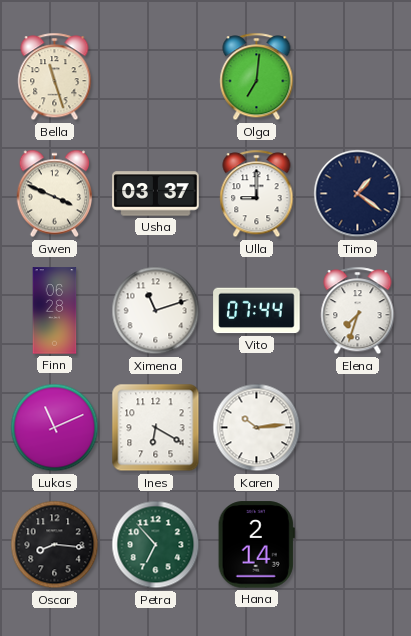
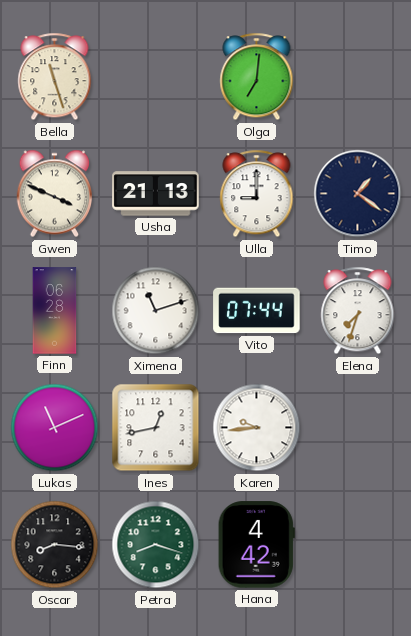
Usha: 03:37 -> 21:13
Ines: 6:20 -> 12:43
Karen: 10:14 -> 9:44
Petra: 6:53 -> 8:18
Hana: 2:14 -> 4:42
